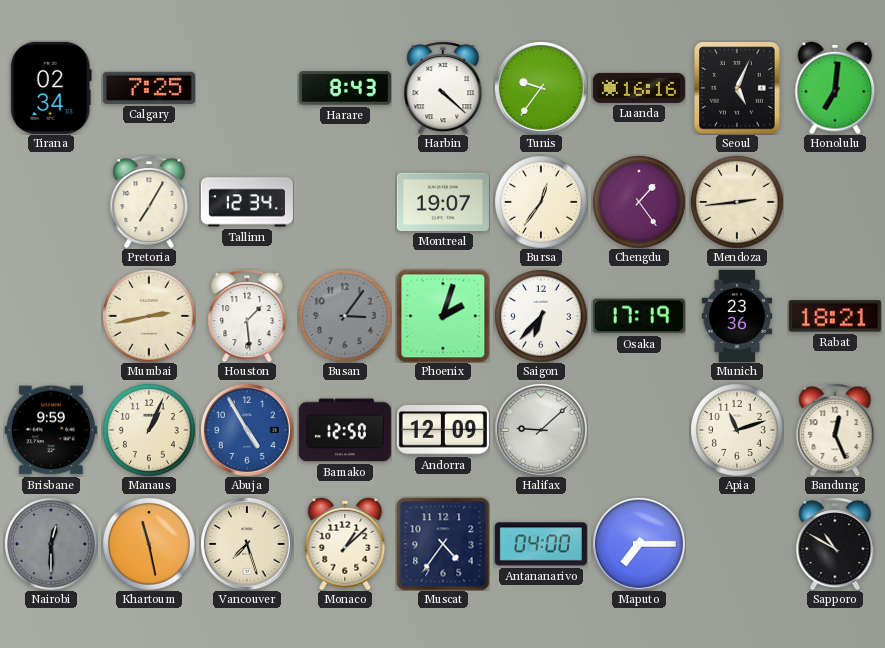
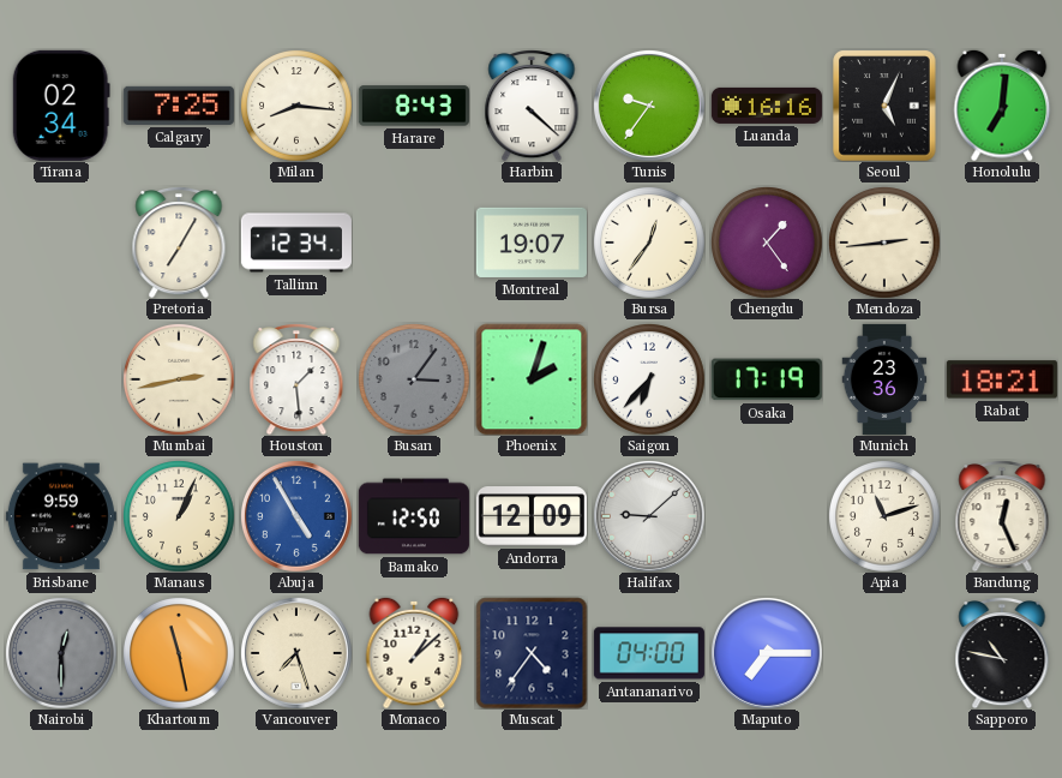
Milan: none -> 8:16
Sapporo: 10:50 -> 10:47
